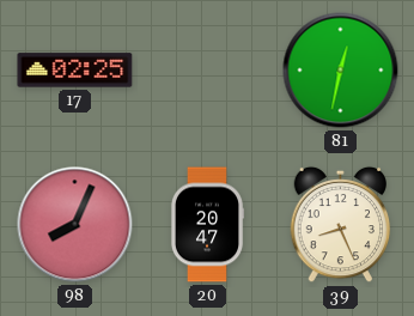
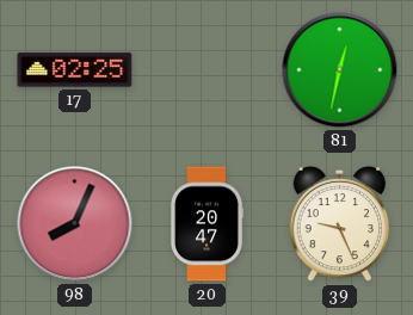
39: 8:26 -> 9:26
